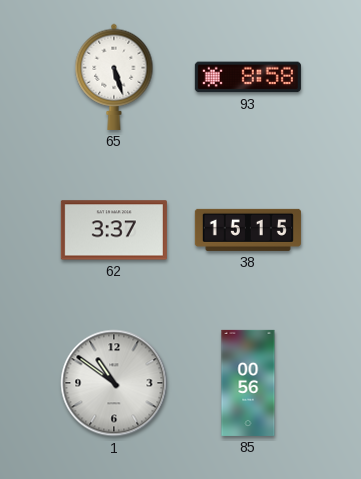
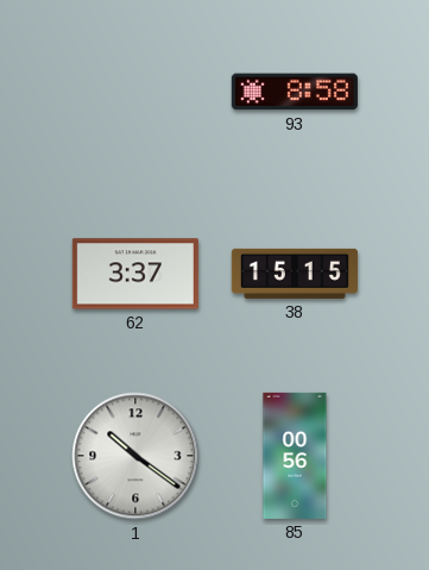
65: 5:27 -> none
1: 10:51 -> 10:21
